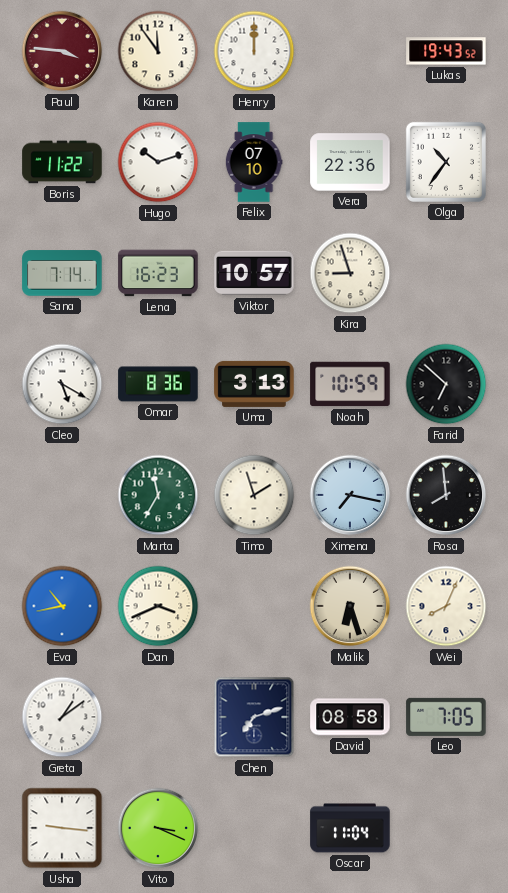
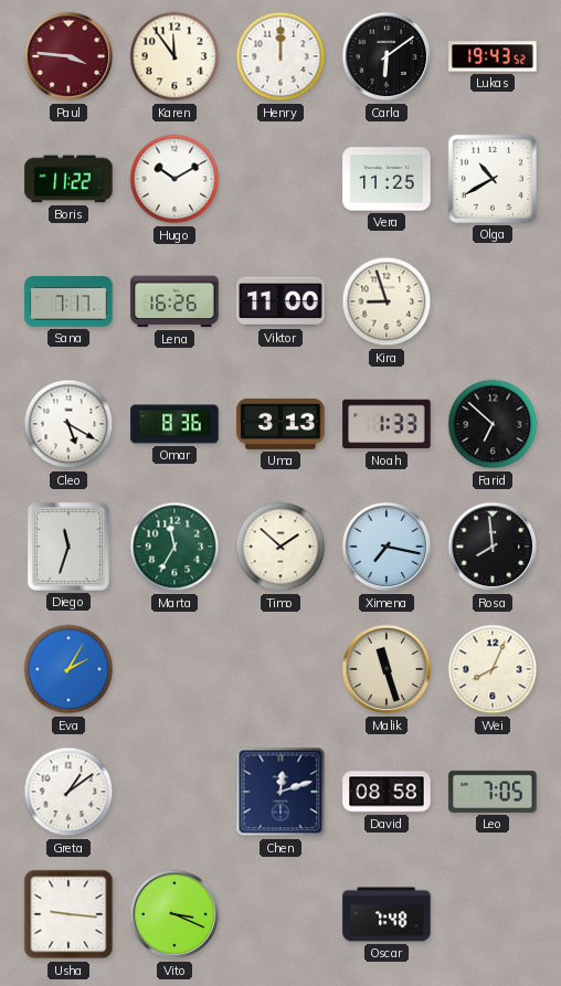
Carla: none -> 6:09
Hugo: 10:12 -> 10:10
Felix: 07:10 -> none
Vera: 22:36 -> 11:25
Olga: 10:36 -> 10:40
Sana: 7:14 -> 7:17
Lena: 16:23 -> 16:26
Viktor: 10:57 -> 11:00
Noah: 10:59 -> 1:33
Diego: none -> 11:33
Timo: 1:57 -> 1:52
Eva: 10:43 -> 2:05
Dan: 3:41 -> none
Malik: 6:27 -> 11:27
Chen: 7:12 -> 12:12
Oscar: 11:04 -> 7:48
